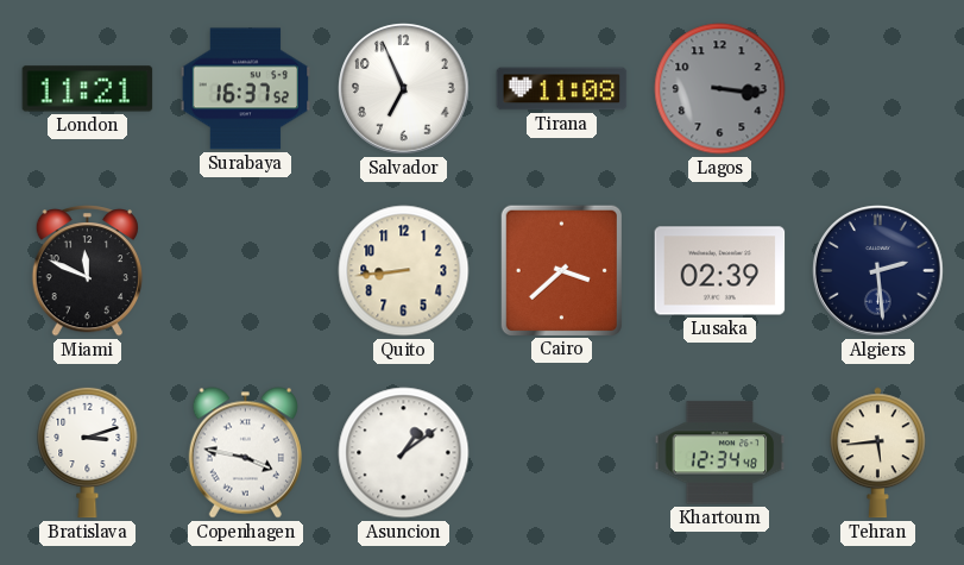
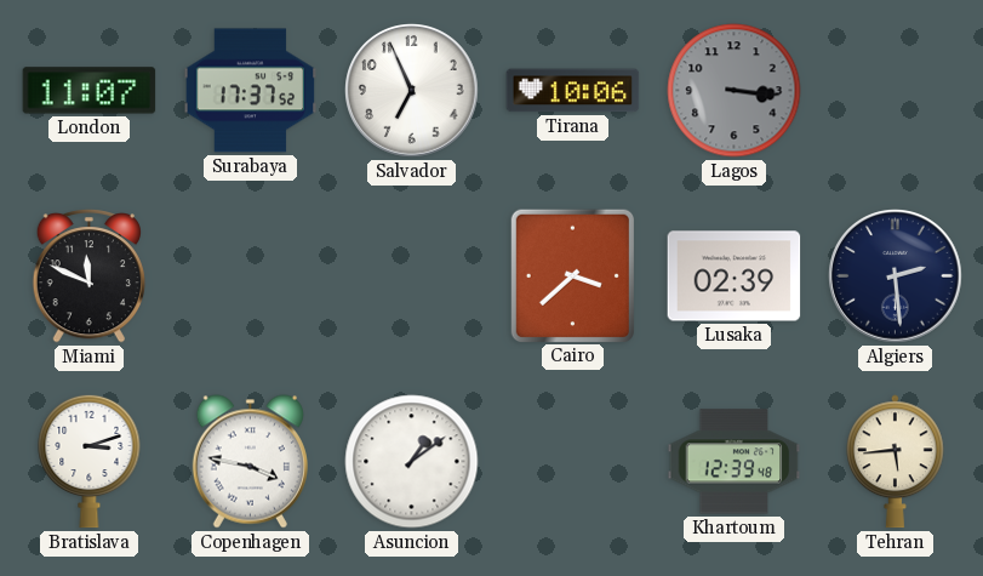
London: 11:21 -> 11:07
Surabaya: 16:37 -> 17:37
Tirana: 11:08 -> 10:06
Quito: 8:44 -> none
Khartoum: 12:34 -> 12:39
